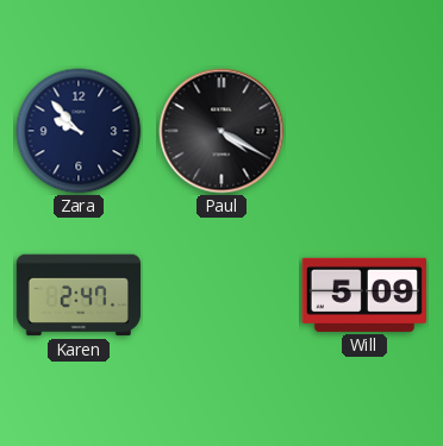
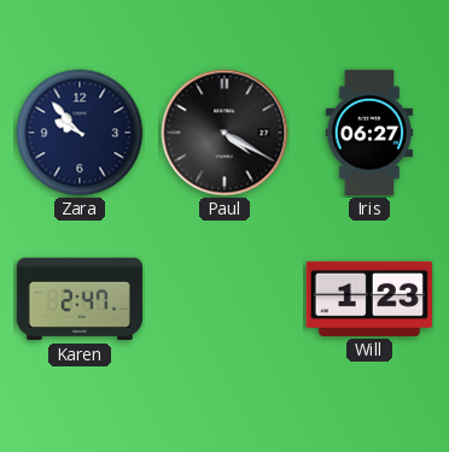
Iris: none -> 06:27
Will: 5:09 -> 1:23
